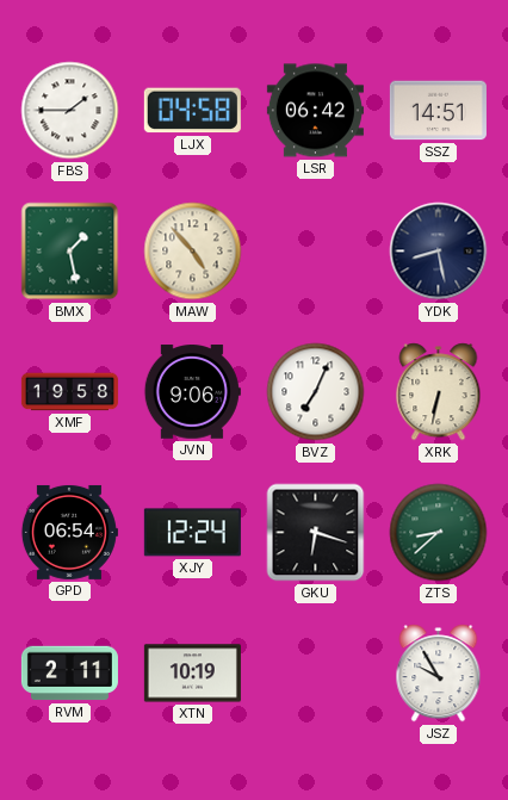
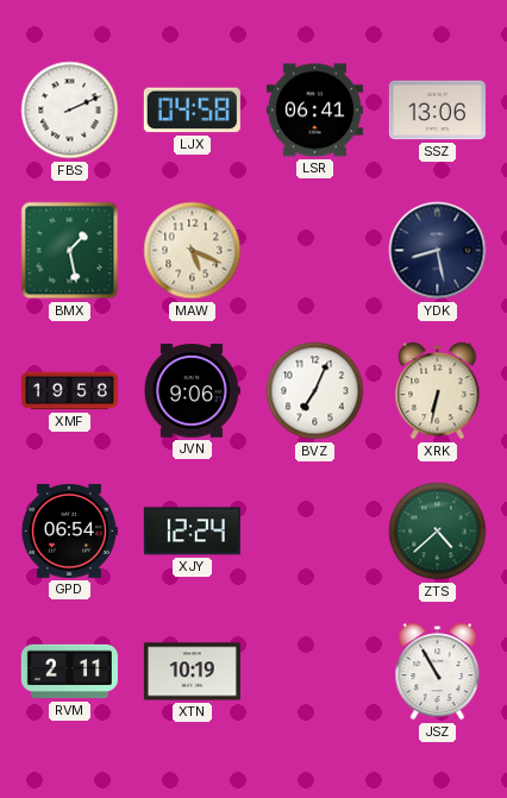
FBS: 1:45 -> 2:11
LSR: 06:42 -> 06:41
SSZ: 14:51 -> 13:06
MAW: 4:53 -> 5:19
GKU: 6:18 -> none
ZTS: 8:38 -> 4:38
JSZ: 9:55 -> 10:55
